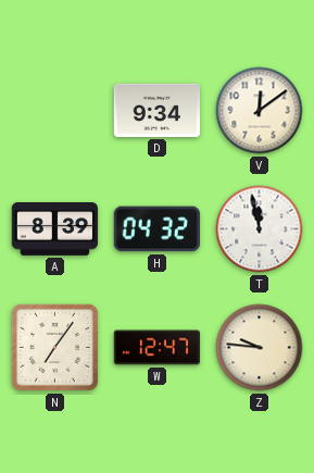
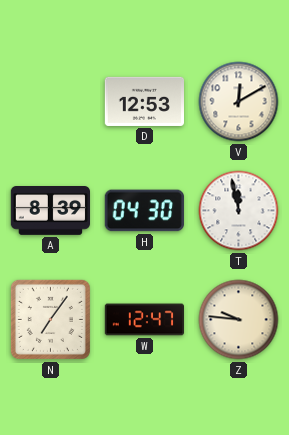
D: 9:34 -> 12:53
V: 12:09 -> 12:10
H: 04:32 -> 04:30
